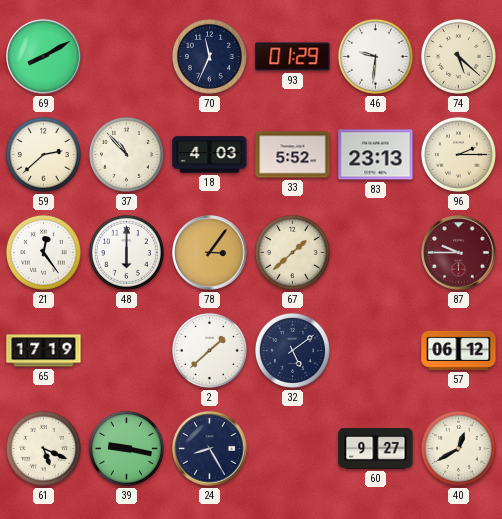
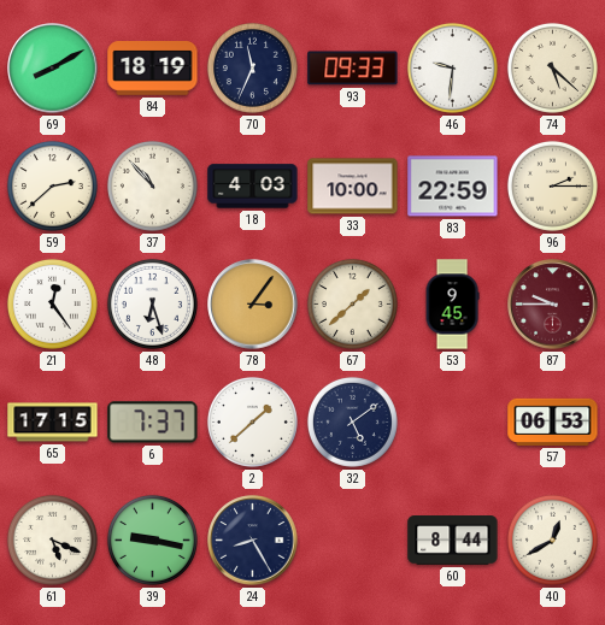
84: none -> 18:19
93: 01:29 -> 09:33
33: 5:52 -> 10:00
83: 23:13 -> 22:59
48: 6:00 -> 6:27
53: none -> 9:45
65: 17:19 -> 17:15
6: none -> 7:37
57: 06:12 -> 06:53
60: 9:27 -> 8:44
